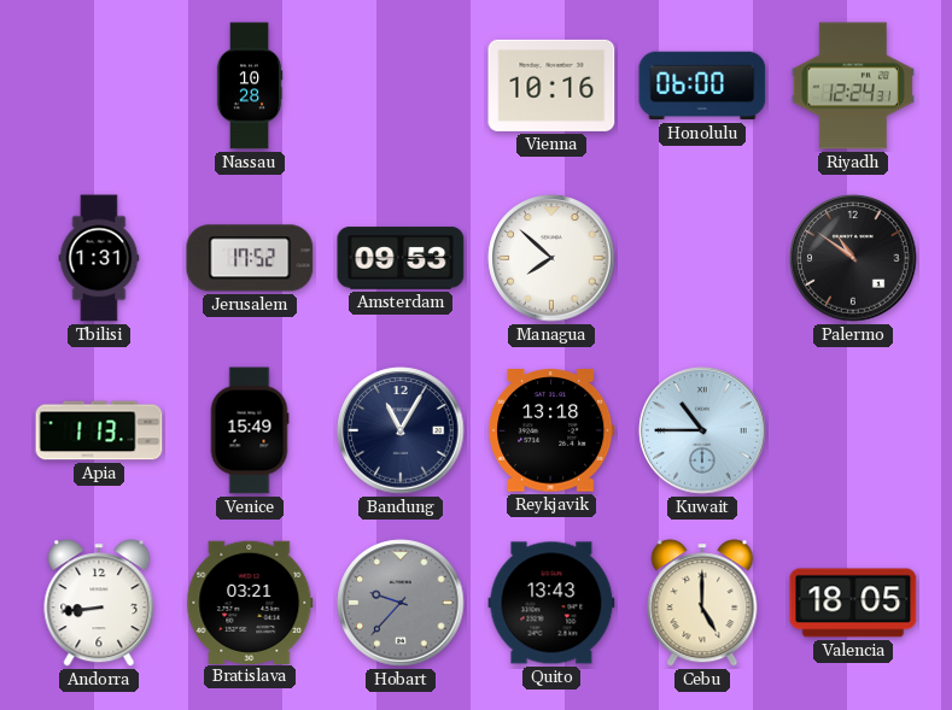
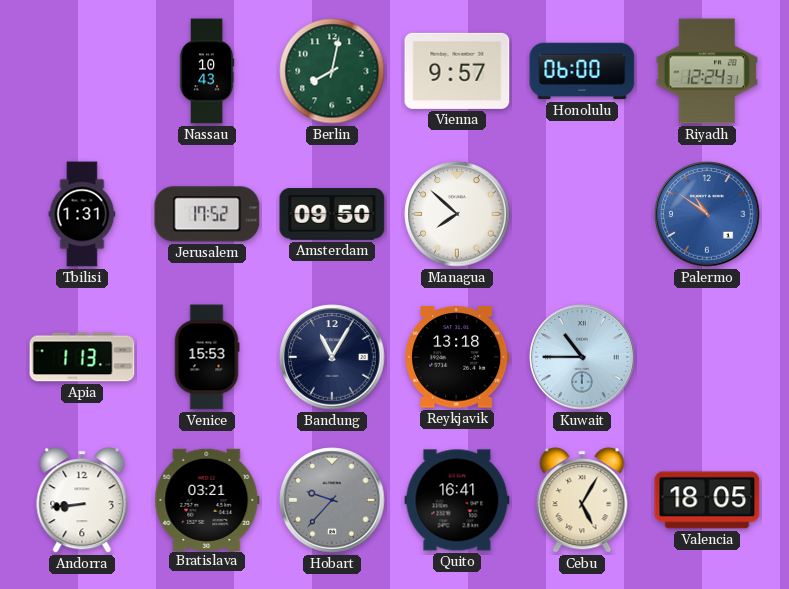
Nassau: 10:28 -> 10:43
Berlin: none -> 8:02
Vienna: 10:16 -> 9:57
Amsterdam: 09:53 -> 09:50
Palermo dial: black -> blue
Venice: 15:49 -> 15:53
Quito: 13:43 -> 16:41
Cebu: 5:00 -> 5:05
